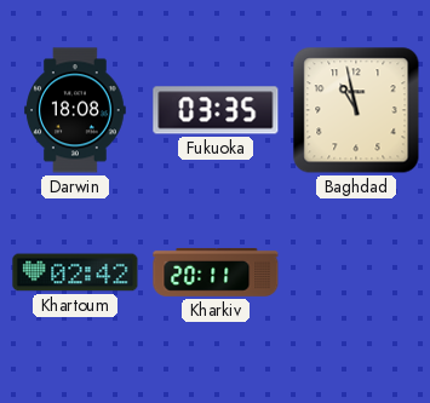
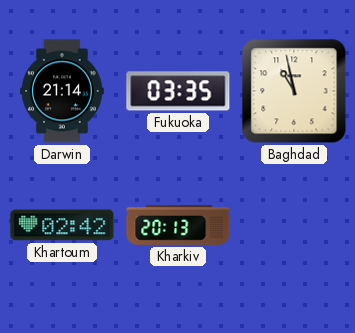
Darwin: 18:08 -> 21:14
Kharkiv: 20:11 -> 20:13
